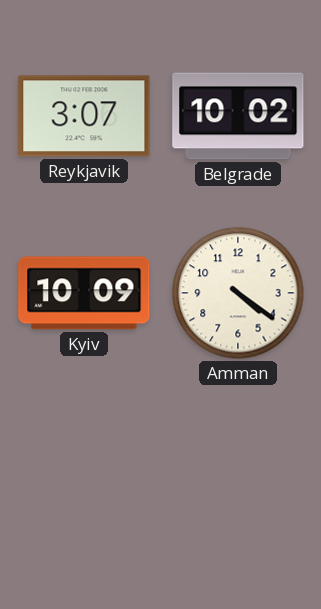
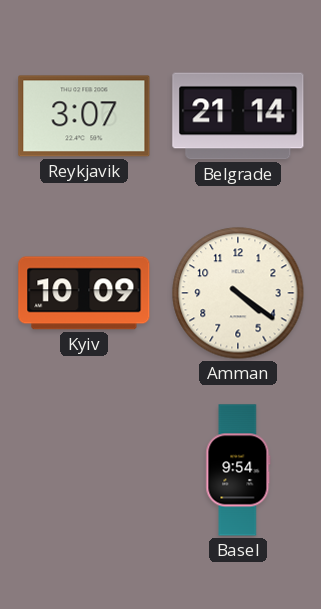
Belgrade: 10:02 -> 21:14
Basel: none -> 9:54
